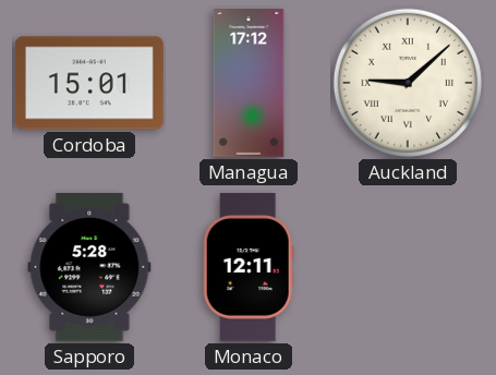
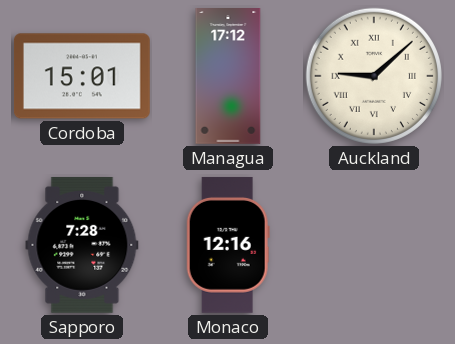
Sapporo: 5:28 -> 7:28
Monaco: 12:11 -> 12:16
